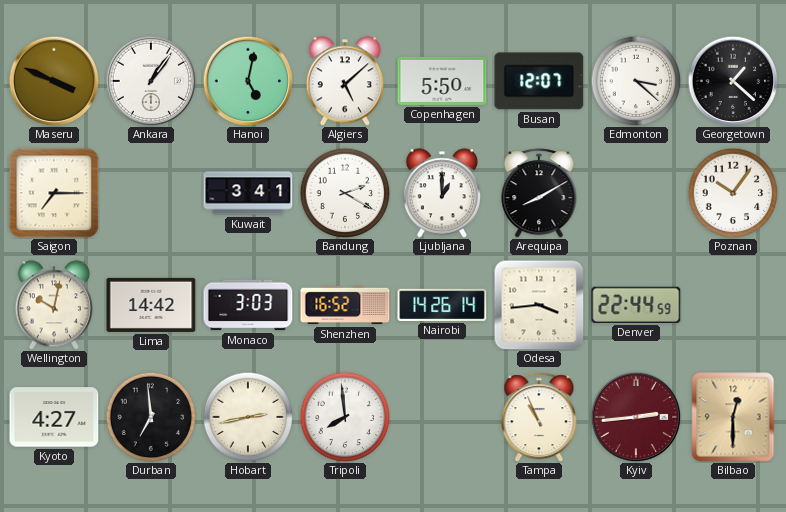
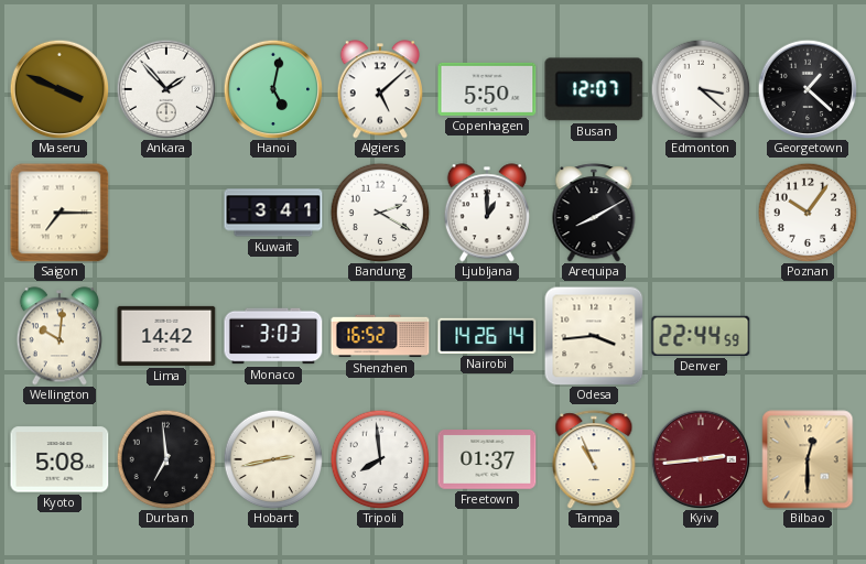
Ankara: 1:06 -> 1:53
Wellington: 10:02 -> 10:01
Kyoto: 4:27 -> 5:08
Freetown: none -> 01:37
